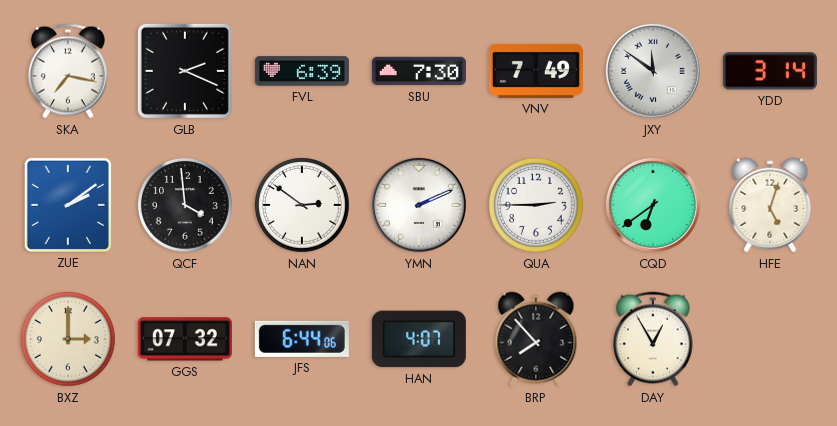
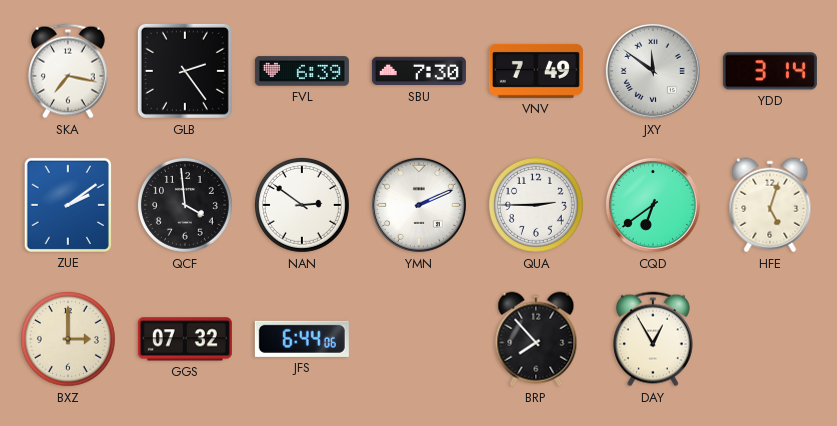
GLB: 2:19 -> 2:24
HAN: 4:07 -> none
